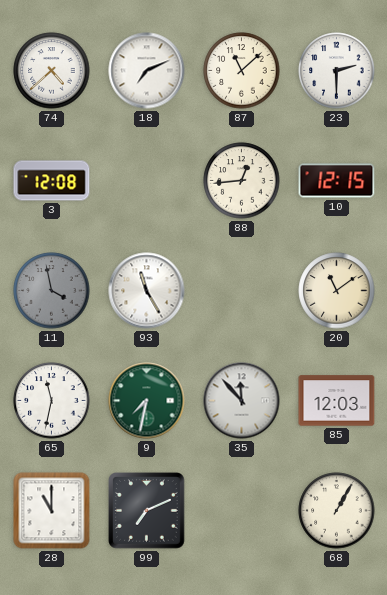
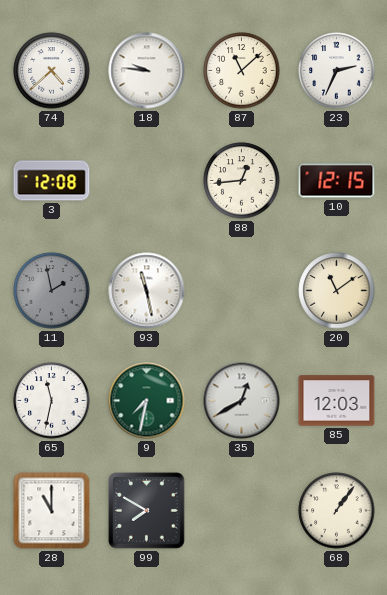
18: 7:11 -> 9:46
23: 2:30 -> 2:34
11: 3:58 -> 1:58
93: 11:25 -> 11:28
35: 11:53 -> 12:40
99: 7:11 -> 7:50
68: 1:05 -> 1:06
